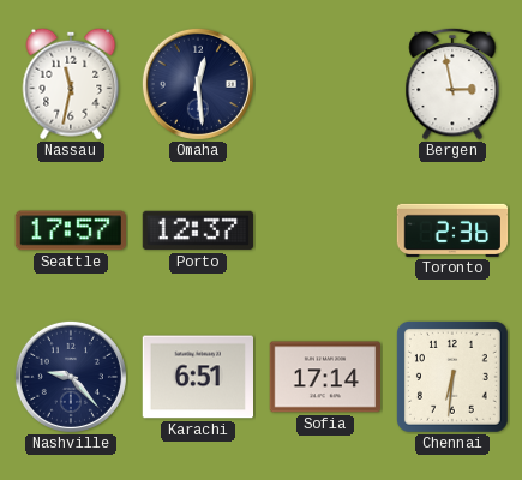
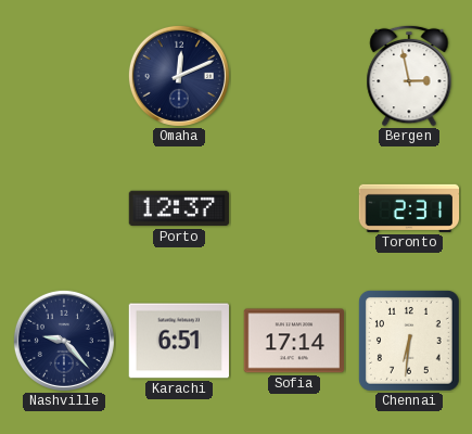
Nassau: 11:32 -> none
Omaha: 12:29 -> 12:11
Seattle: 17:57 -> none
Toronto: 2:36 -> 2:31
